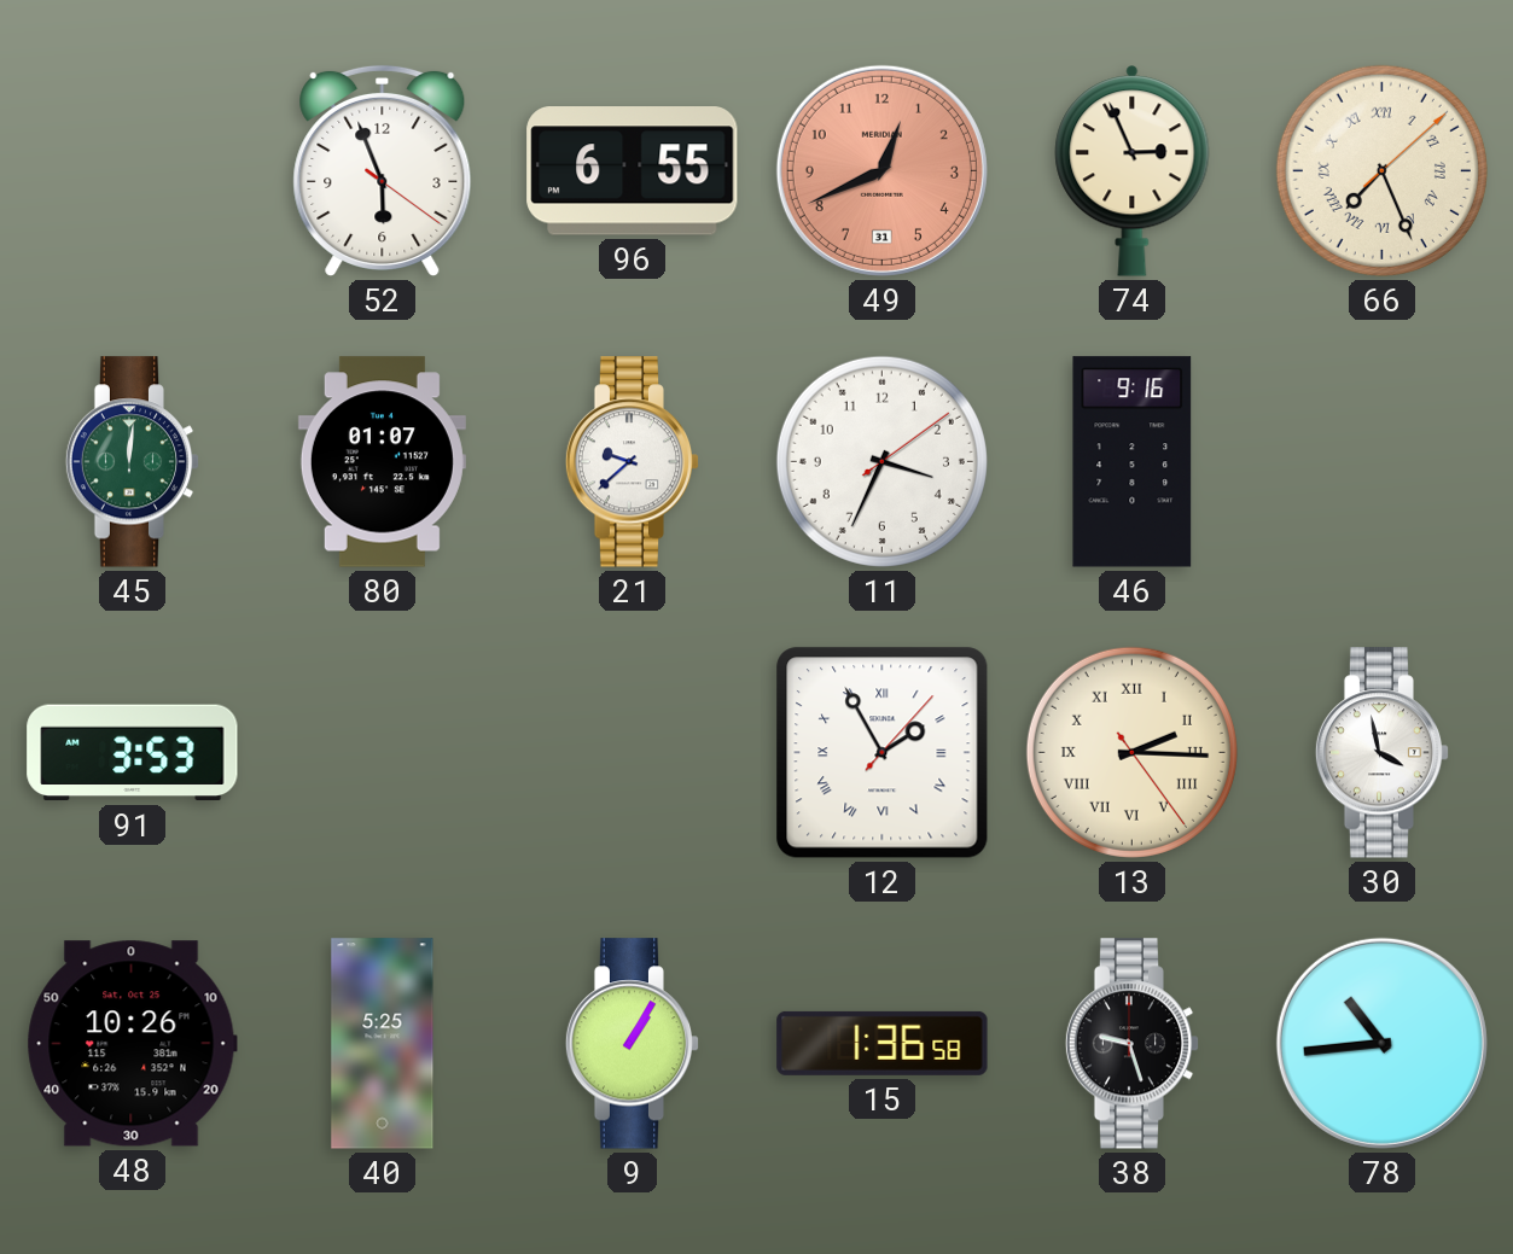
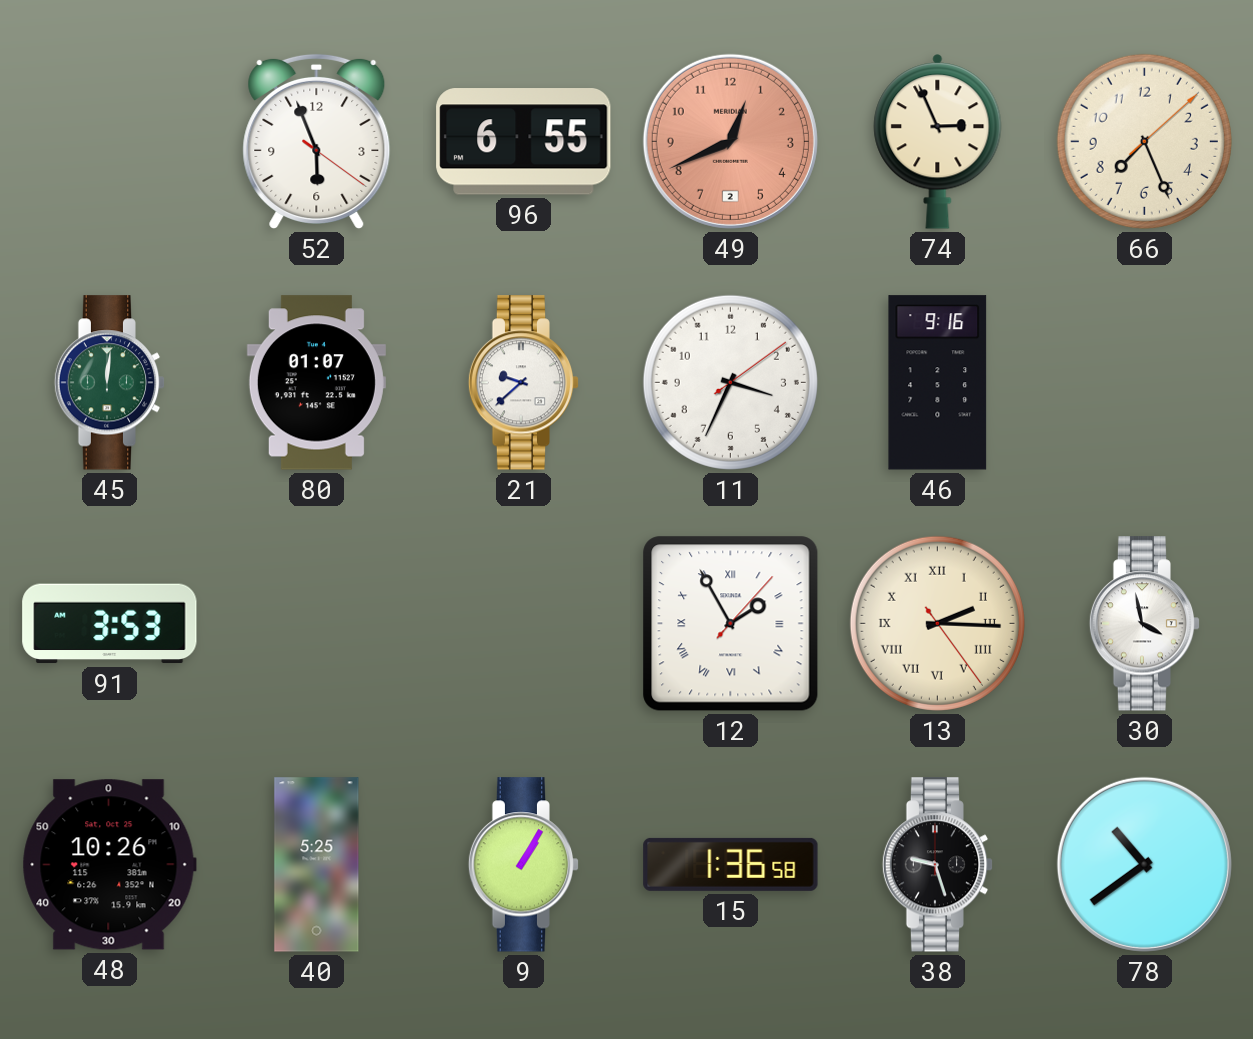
49 date: 31 -> 2
66 numerals: Roman -> Arabic
78: 10:44 -> 10:39
